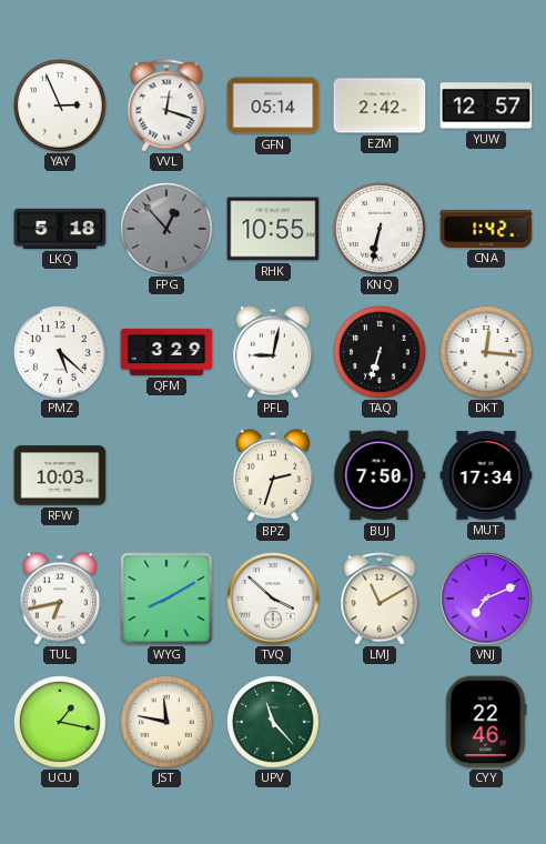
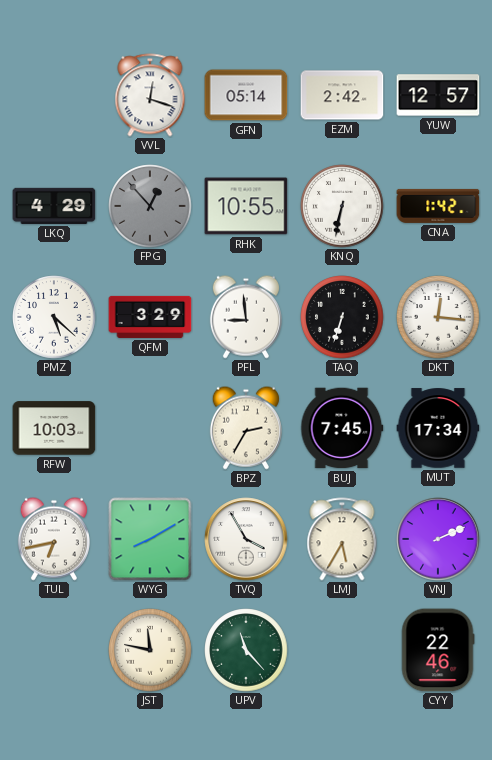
YAY: 2:56 -> none
LKQ: 5:18 -> 4:29
PFL: 9:02 -> 8:59
BPZ: 2:33 -> 2:35
BUJ: 7:50 -> 7:45
TVQ: 3:52 -> 3:55
LMJ: 11:10 -> 5:35
VNJ: 7:11 -> 2:11
UCU: 1:17 -> none
